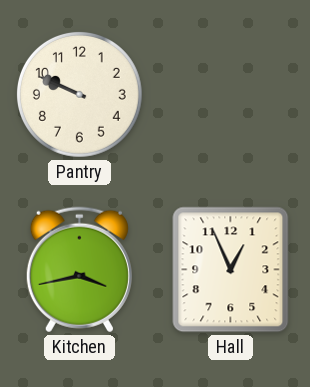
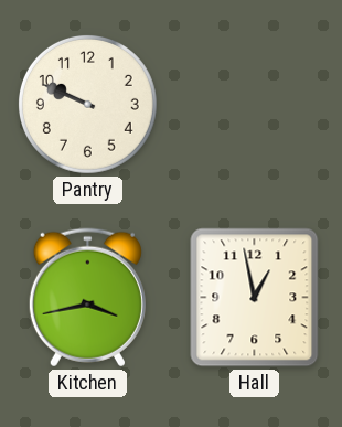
Hall: 12:56 -> 12:58
